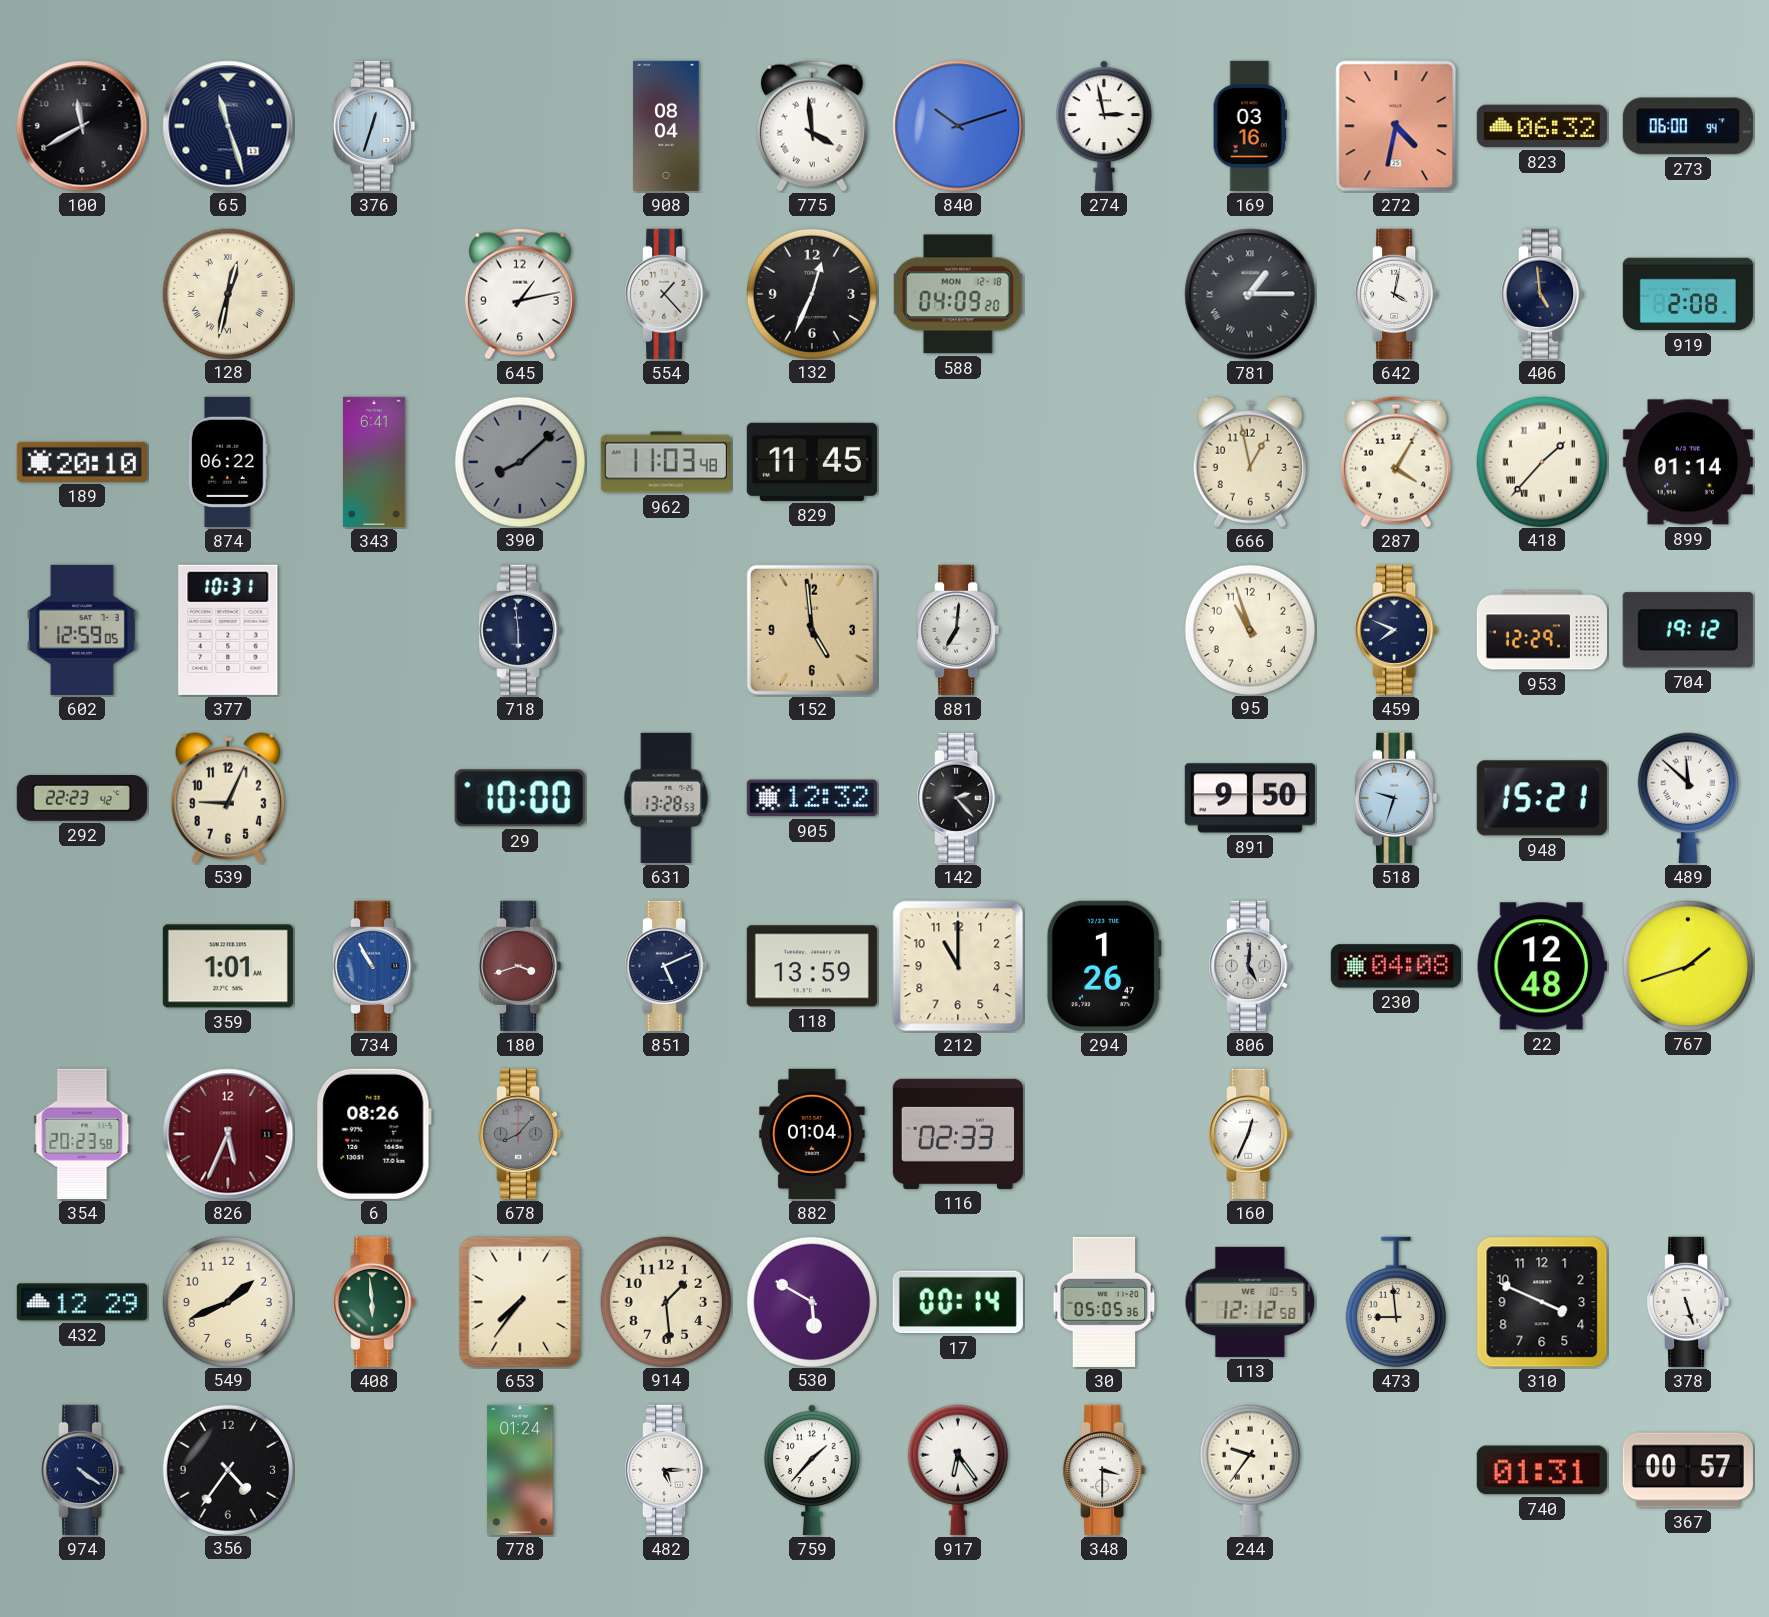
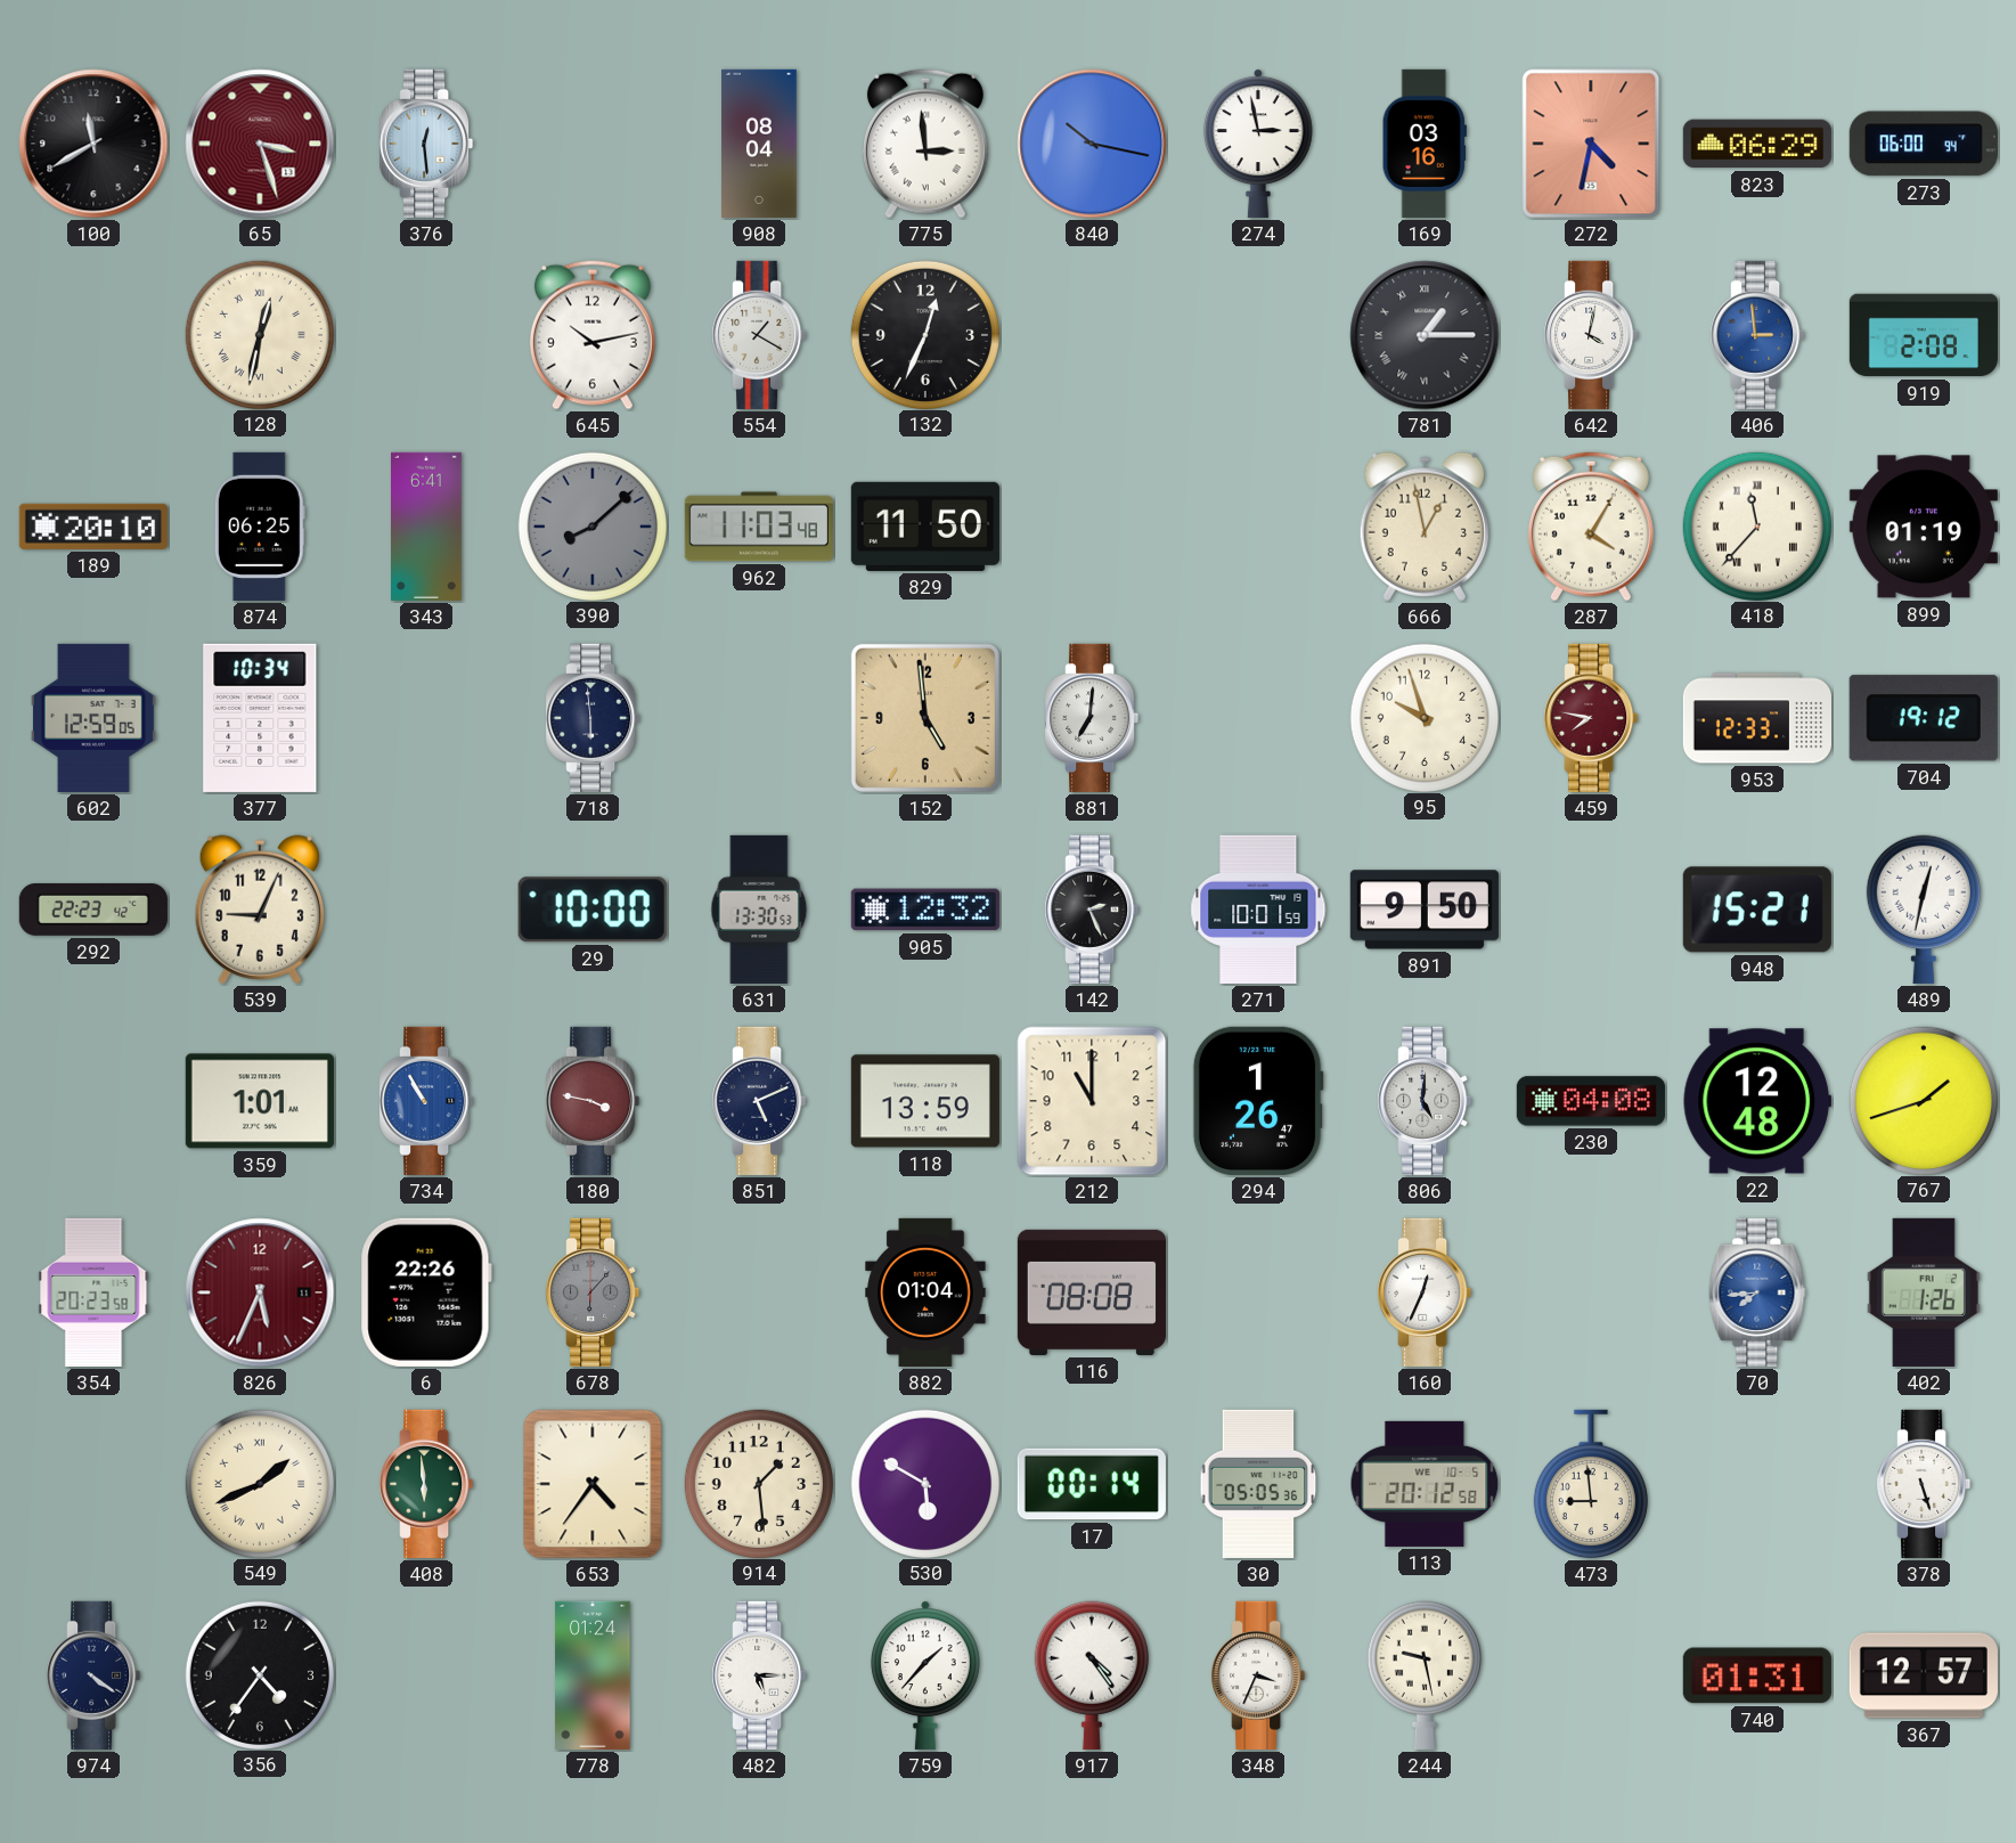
65: 11:27 -> 3:27
65 dial: navy -> burgundy
376: 12:33 -> 12:29
775: 3:59 -> 2:59
840: 10:12 -> 10:17
823: 06:32 -> 06:29
645: 1:13 -> 10:13
554: 1:23 -> 1:20
588: 04:09 -> none
406: 4:59 -> 2:59
406 dial: navy -> blue
874: 06:22 -> 06:25
829: 11:45 -> 11:50
418: 1:37 -> 11:37
899: 01:14 -> 01:19
377: 10:31 -> 10:34
95: 10:57 -> 9:57
459: 7:49 -> 7:47
459 dial: navy -> burgundy
953: 12:29 -> 12:33
631: 13:28 -> 13:30
142: 2:23 -> 2:26
271: none -> 10:01
518: 9:33 -> none
489: 11:52 -> 12:32
180: 3:42 -> 3:47
6: 08:26 -> 22:26
678: 8:07 -> 6:07
116: 02:33 -> 08:08
70: none -> 7:44
402: none -> 1:26
432: 12:29 -> none
549 numerals: Arabic -> Roman
653: 7:36 -> 4:36
113: 12:12 -> 20:12
310: 3:49 -> none
917: 6:24 -> 4:24
348: 3:30 -> 3:34
244: 9:36 -> 9:28
367: 00:57 -> 12:57
